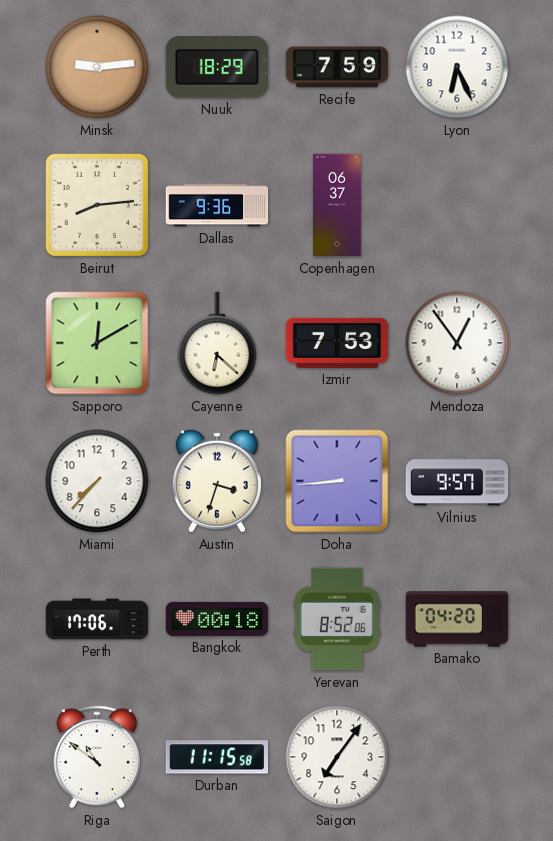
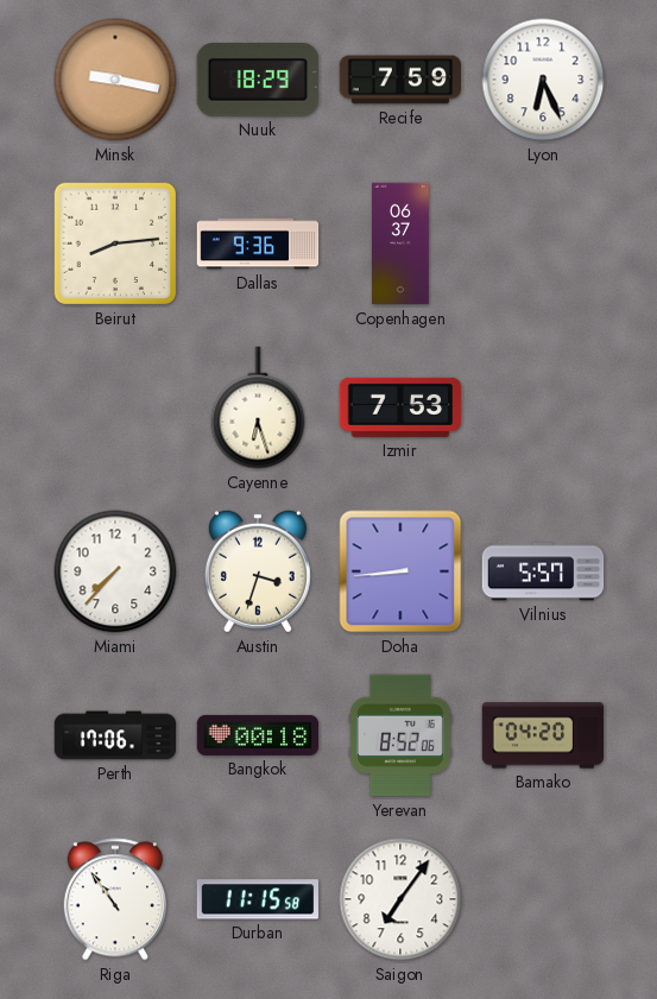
Minsk: 9:14 -> 9:17
Sapporo: 12:10 -> none
Cayenne: 6:22 -> 6:27
Mendoza: 12:54 -> none
Vilnius: 9:57 -> 5:57
Riga: 10:51 -> 10:54
